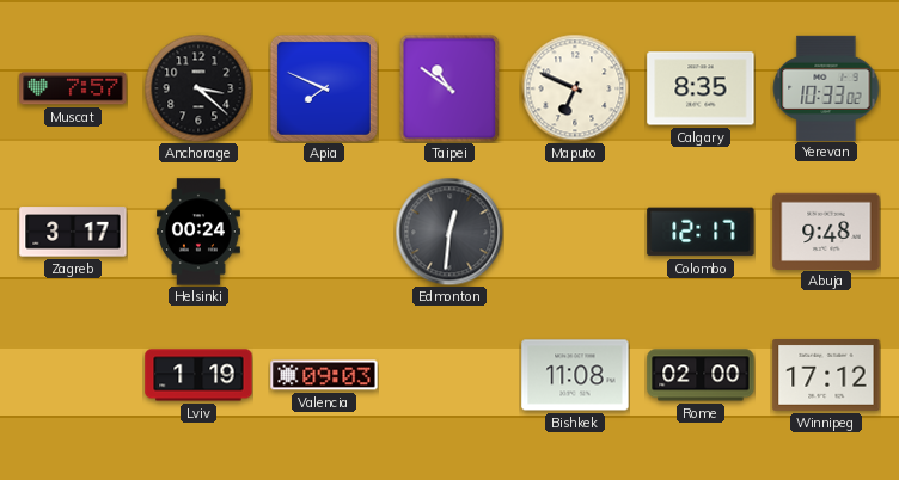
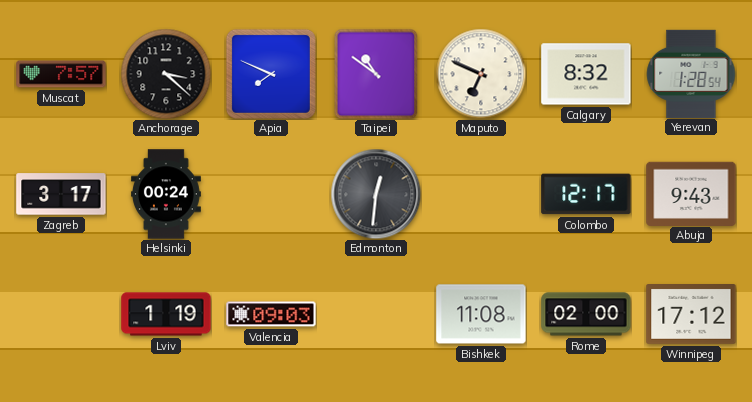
Calgary: 8:35 -> 8:32
Yerevan: 10:33 -> 1:28
Abuja: 9:48 -> 9:43
